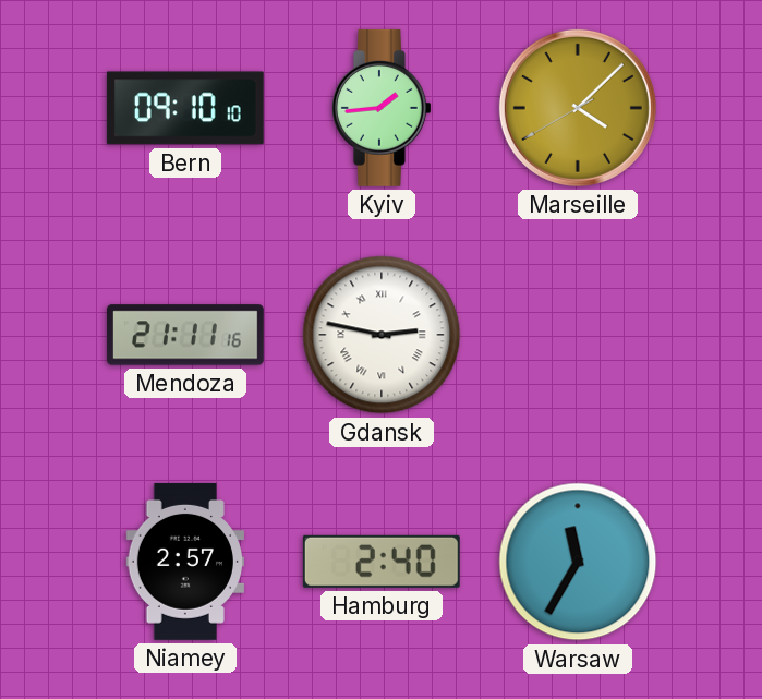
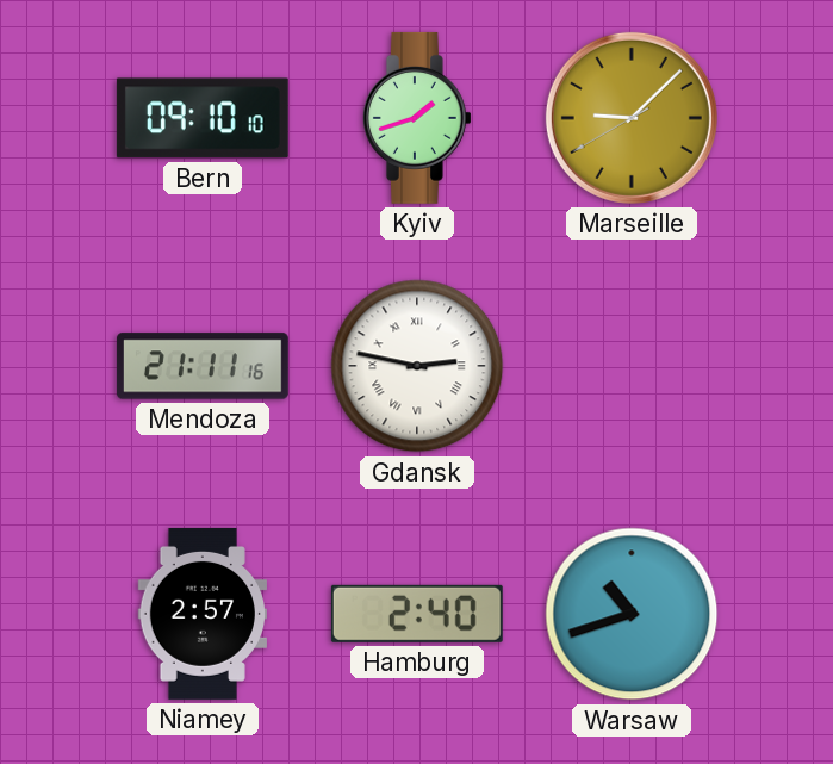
Kyiv: 1:44 -> 1:42
Marseille: 4:07 -> 9:07
Warsaw: 11:35 -> 10:42
